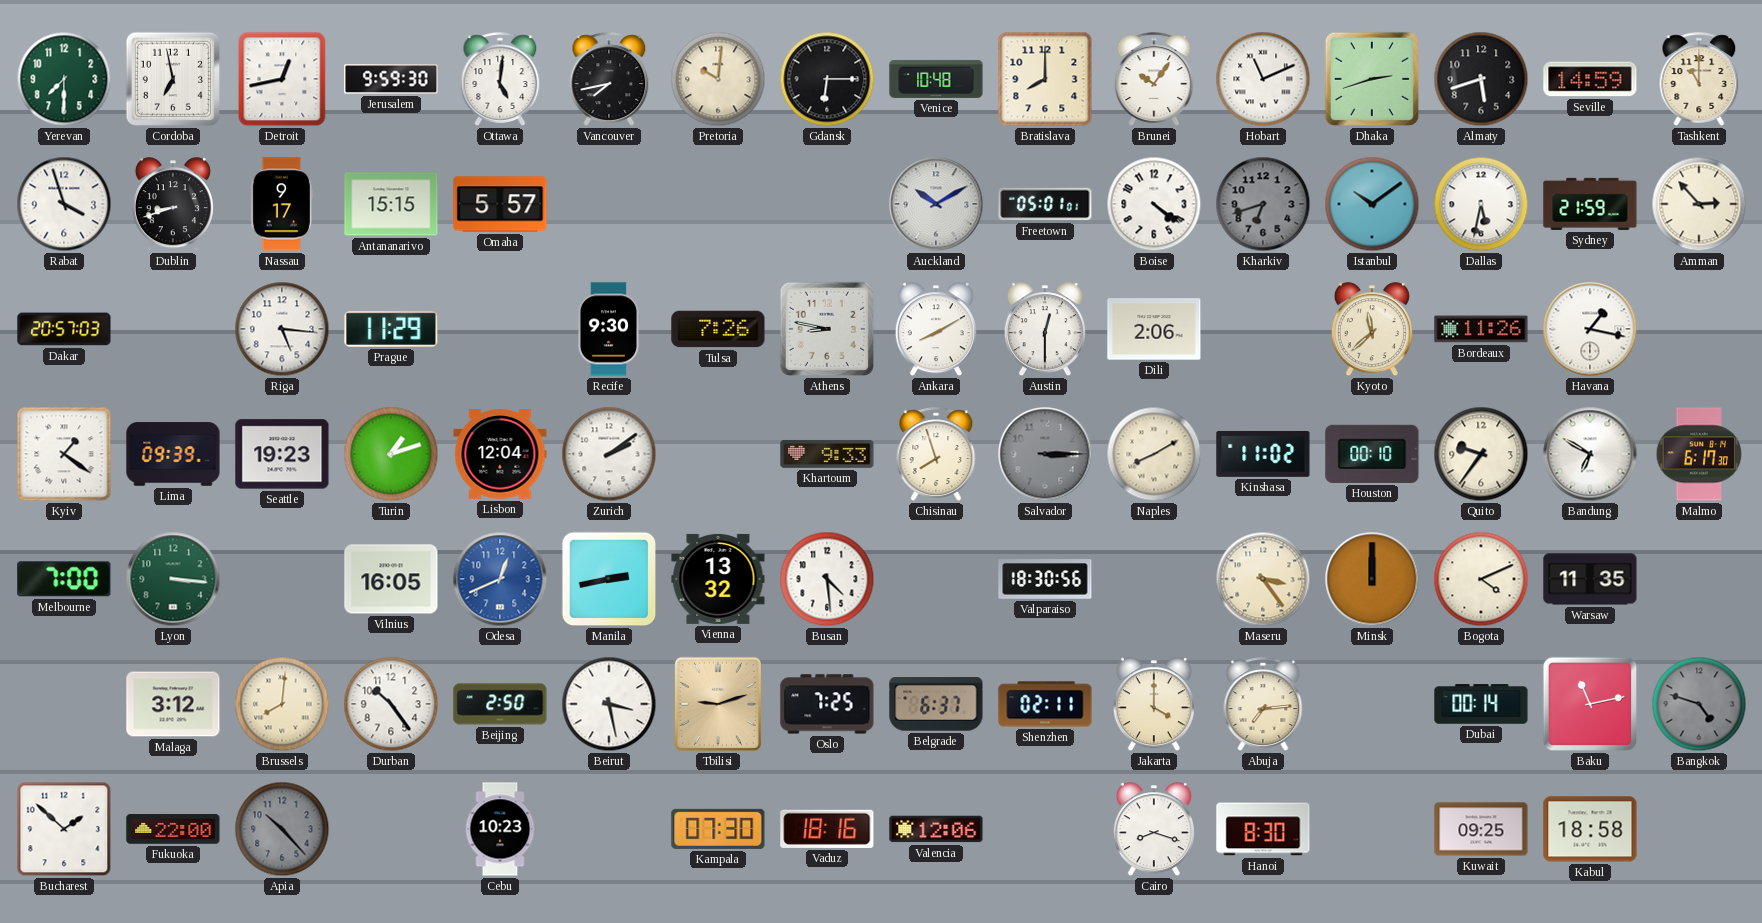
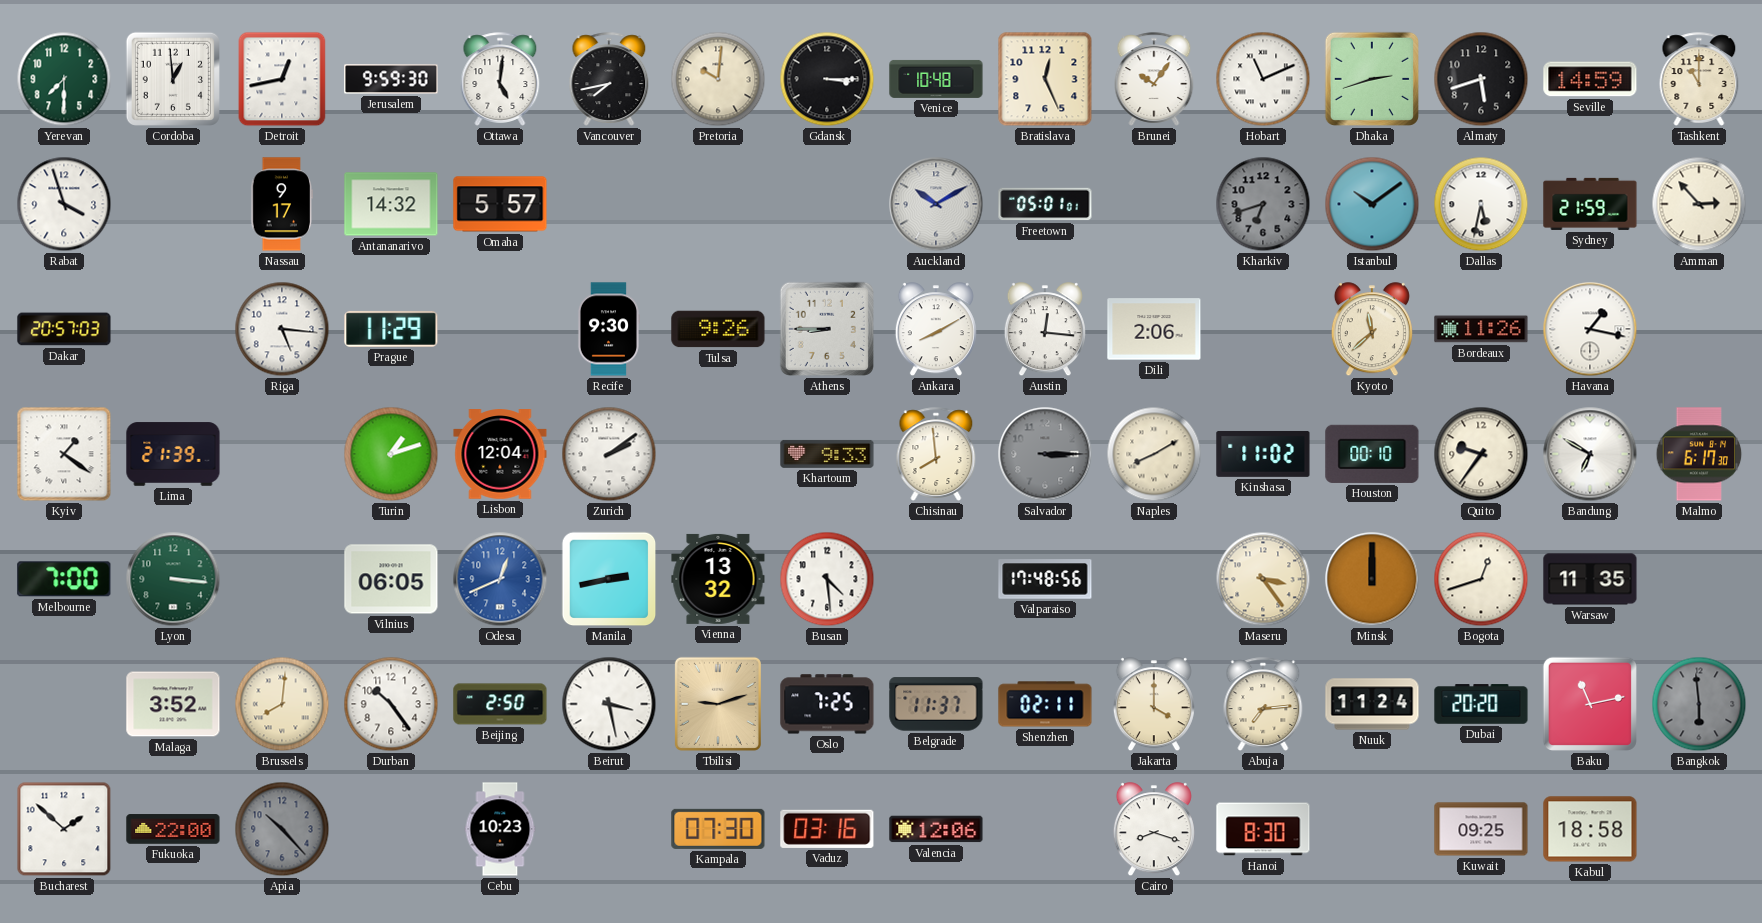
Cordoba: 6:58 -> 12:59
Gdansk: 6:15 -> 3:15
Bratislava: 8:00 -> 12:26
Dublin: 8:42 -> none
Antananarivo: 15:15 -> 14:32
Boise: 4:21 -> none
Tulsa: 7:26 -> 9:26
Athens: 8:47 -> 8:45
Austin: 12:30 -> 12:16
Lima: 09:39 -> 21:39
Seattle: 19:23 -> none
Chisinau: 7:57 -> 7:59
Vilnius: 16:05 -> 06:05
Valparaiso: 18:30 -> 17:48
Bogota: 4:11 -> 12:42
Malaga: 3:12 -> 3:52
Belgrade: 6:37 -> 11:37
Nuuk: none -> 11:24
Dubai: 00:14 -> 20:20
Bangkok: 4:48 -> 5:59
Vaduz: 18:16 -> 03:16
